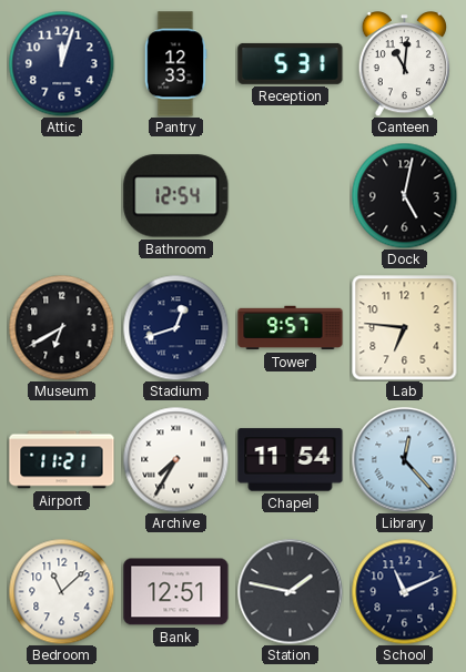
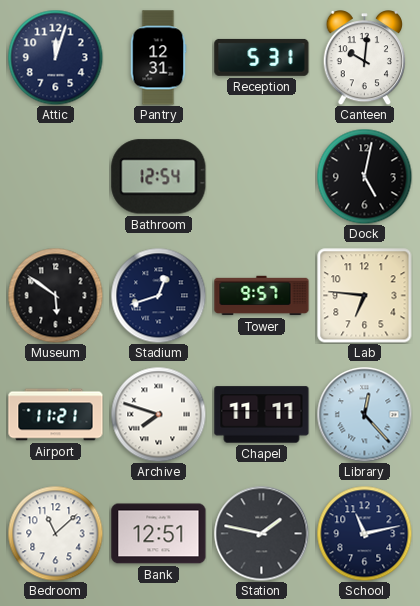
Pantry: 12:33 -> 12:31
Canteen: 11:01 -> 10:01
Museum: 6:40 -> 5:51
Archive: 7:35 -> 7:48
Chapel: 11:54 -> 11:11
School: 11:11 -> 11:13
